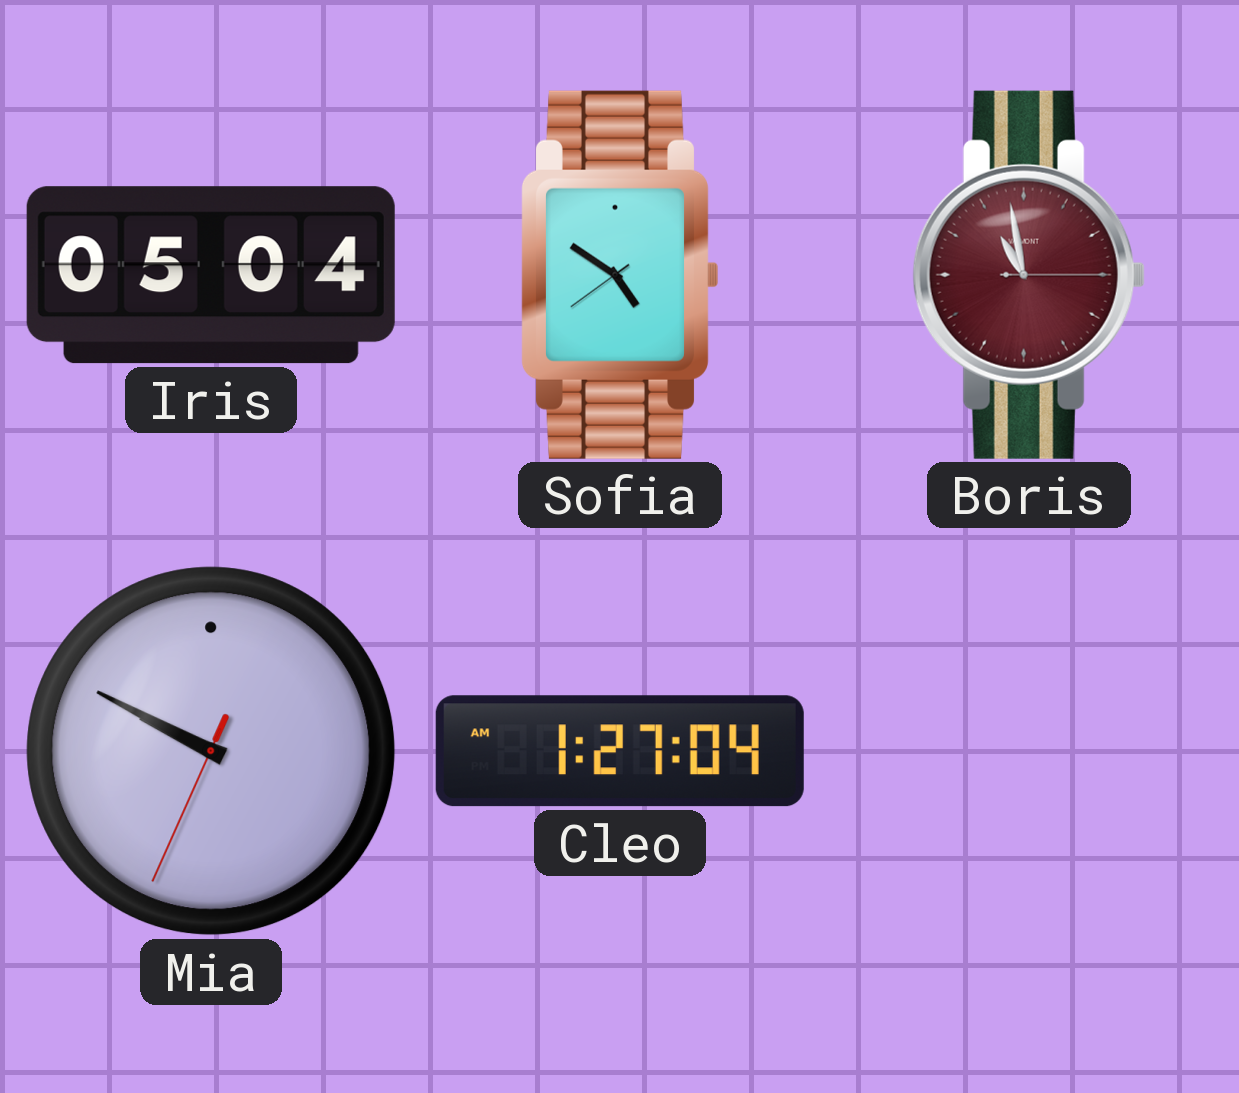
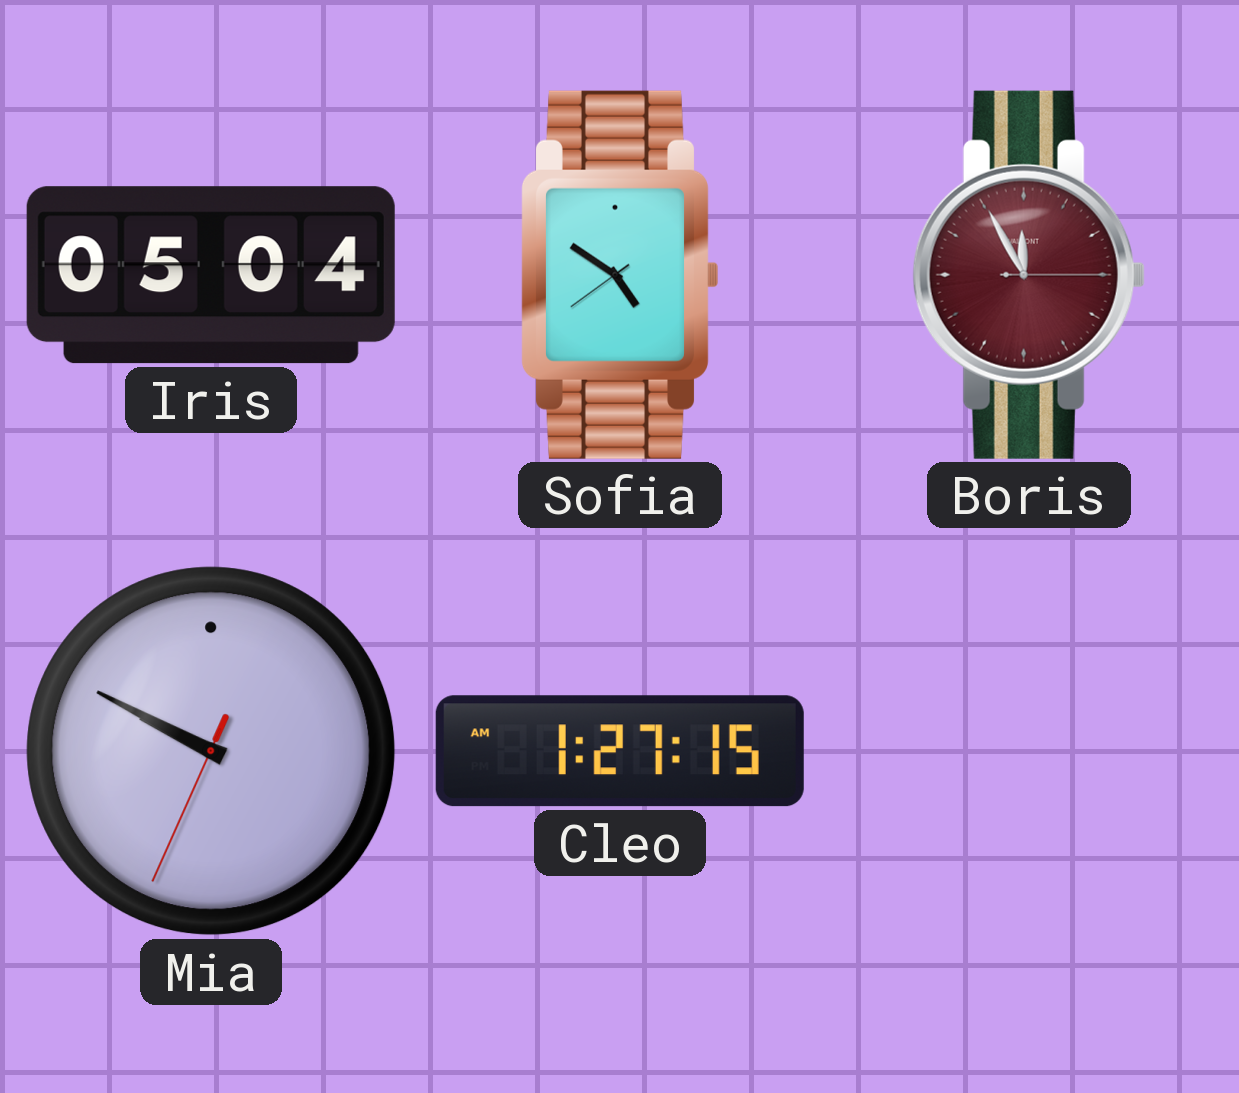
Boris: 10:58 -> 11:55
Cleo: 1:27:04 AM -> 1:27:15 AM
